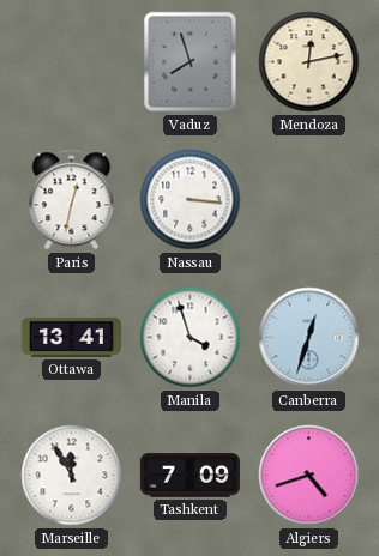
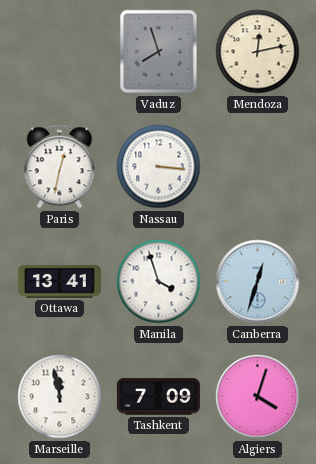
Marseille: 11:55 -> 11:58
Algiers: 4:42 -> 4:03
